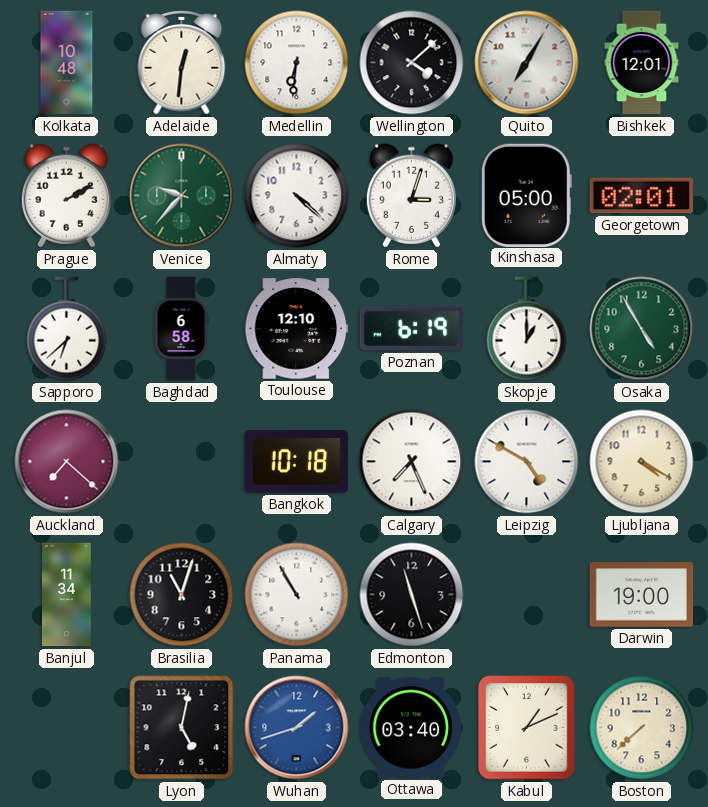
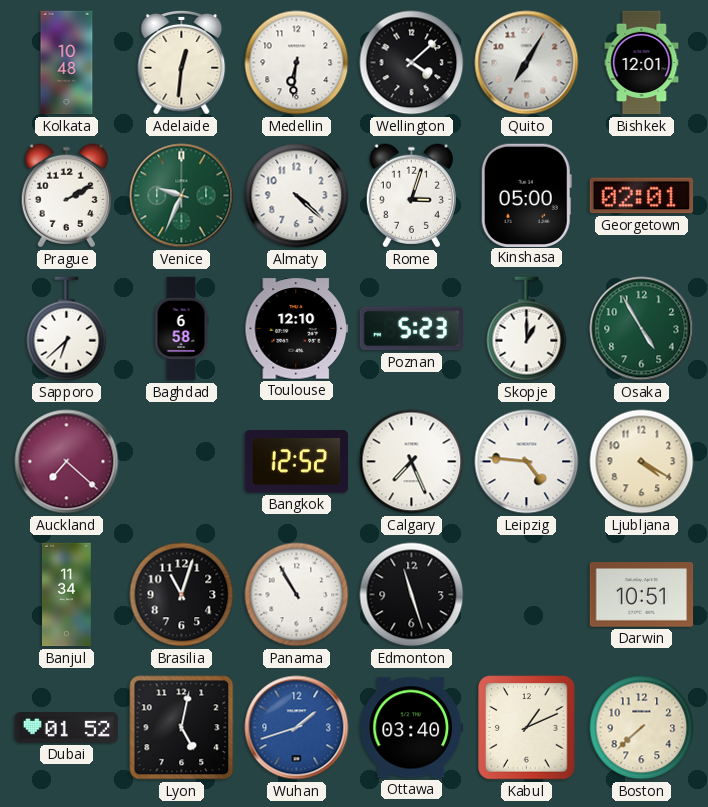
Venice: 9:37 -> 9:34
Poznan: 6:19 -> 5:23
Bangkok: 10:18 -> 12:52
Leipzig: 4:50 -> 4:46
Darwin: 19:00 -> 10:51
Dubai: none -> 01:52
